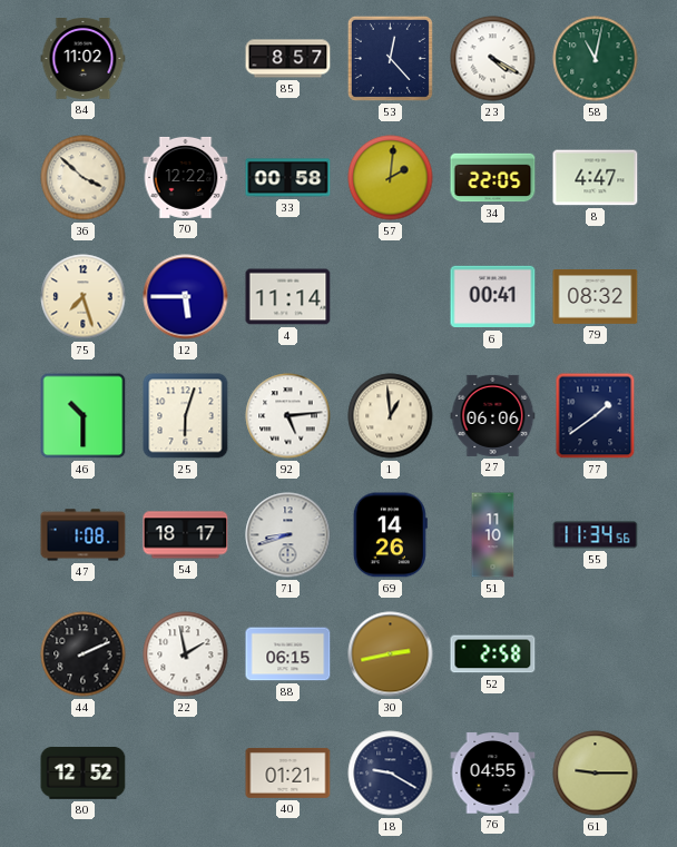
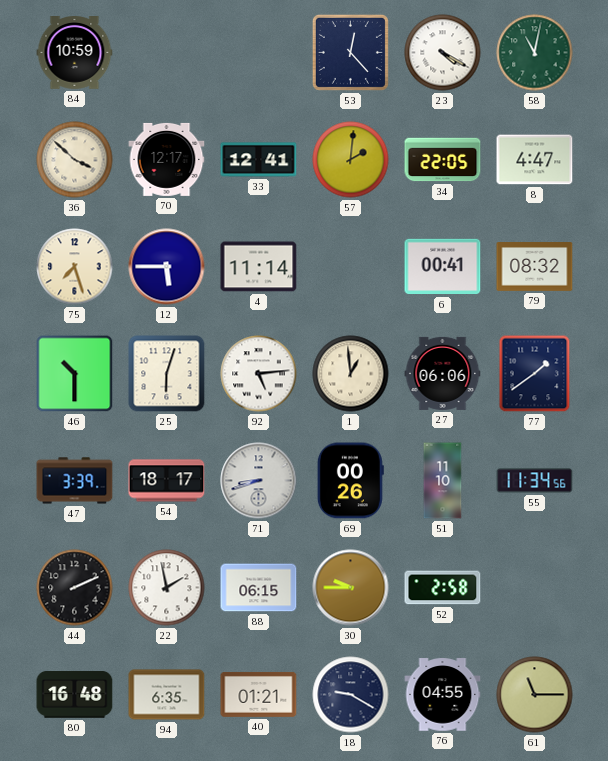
84: 11:02 -> 10:59
85: 8:57 -> none
70: 12:22 -> 12:17
33: 00:58 -> 12:41
47: 1:08 -> 3:39
69: 14:26 -> 00:26
30: 2:43 -> 9:45
80: 12:52 -> 16:48
94: none -> 6:35
61: 9:15 -> 11:15
